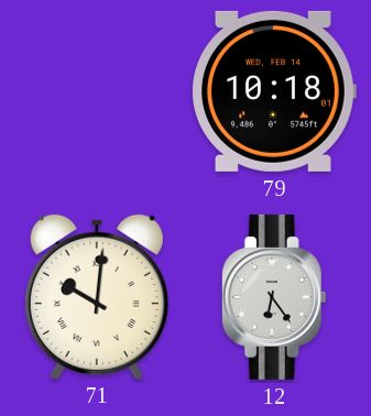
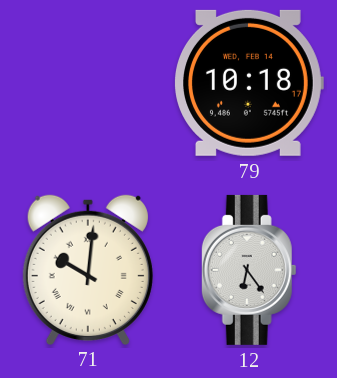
79: 10:18:01 -> 10:18:17
